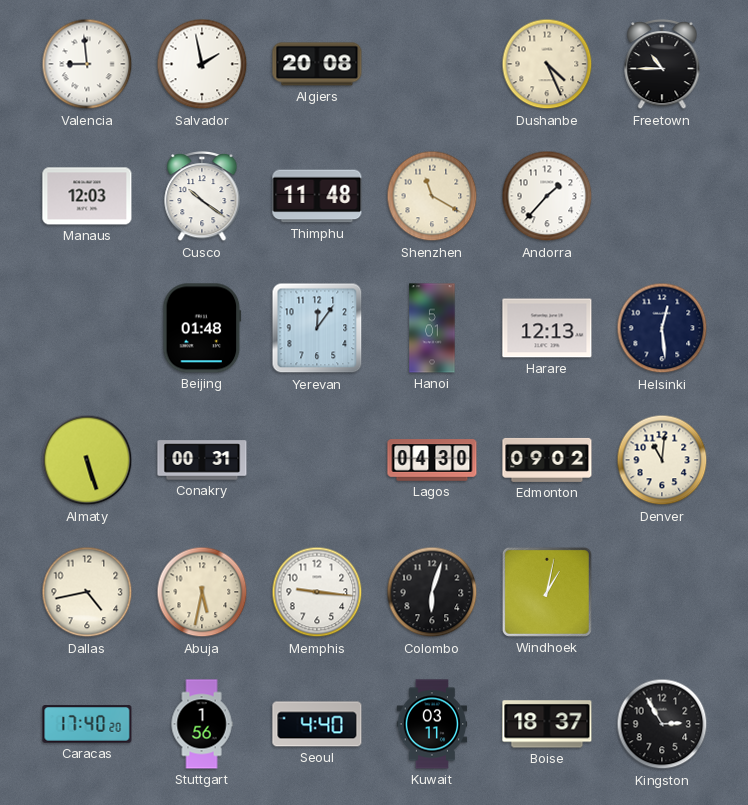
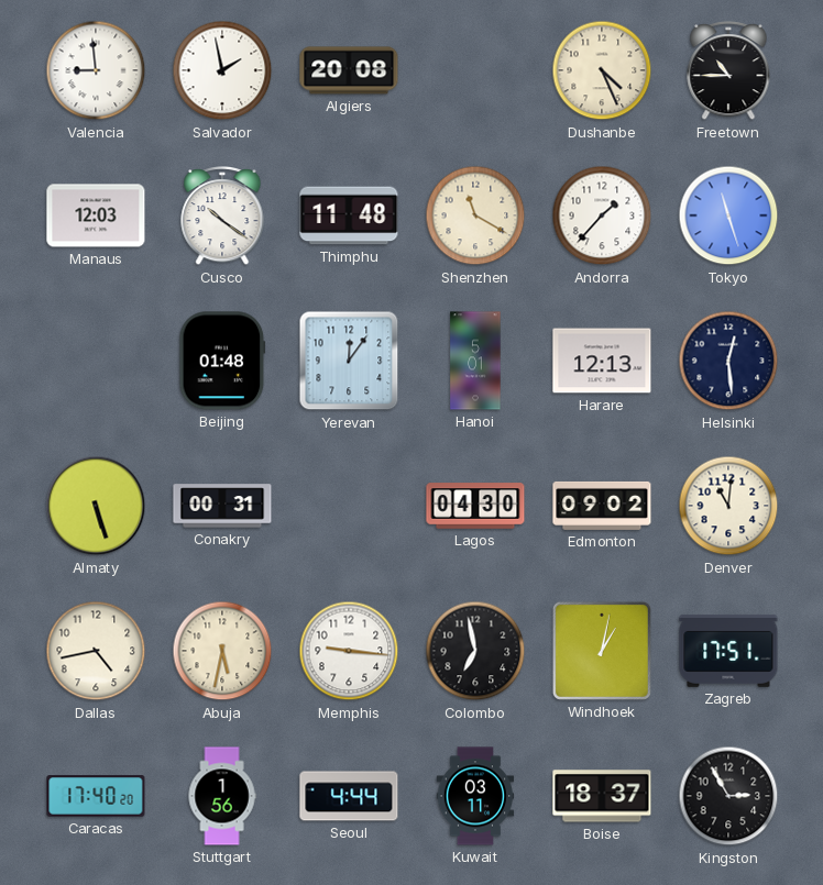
Tokyo: none -> 11:27
Colombo: 6:03 -> 6:58
Zagreb: none -> 17:51
Seoul: 4:40 -> 4:44
